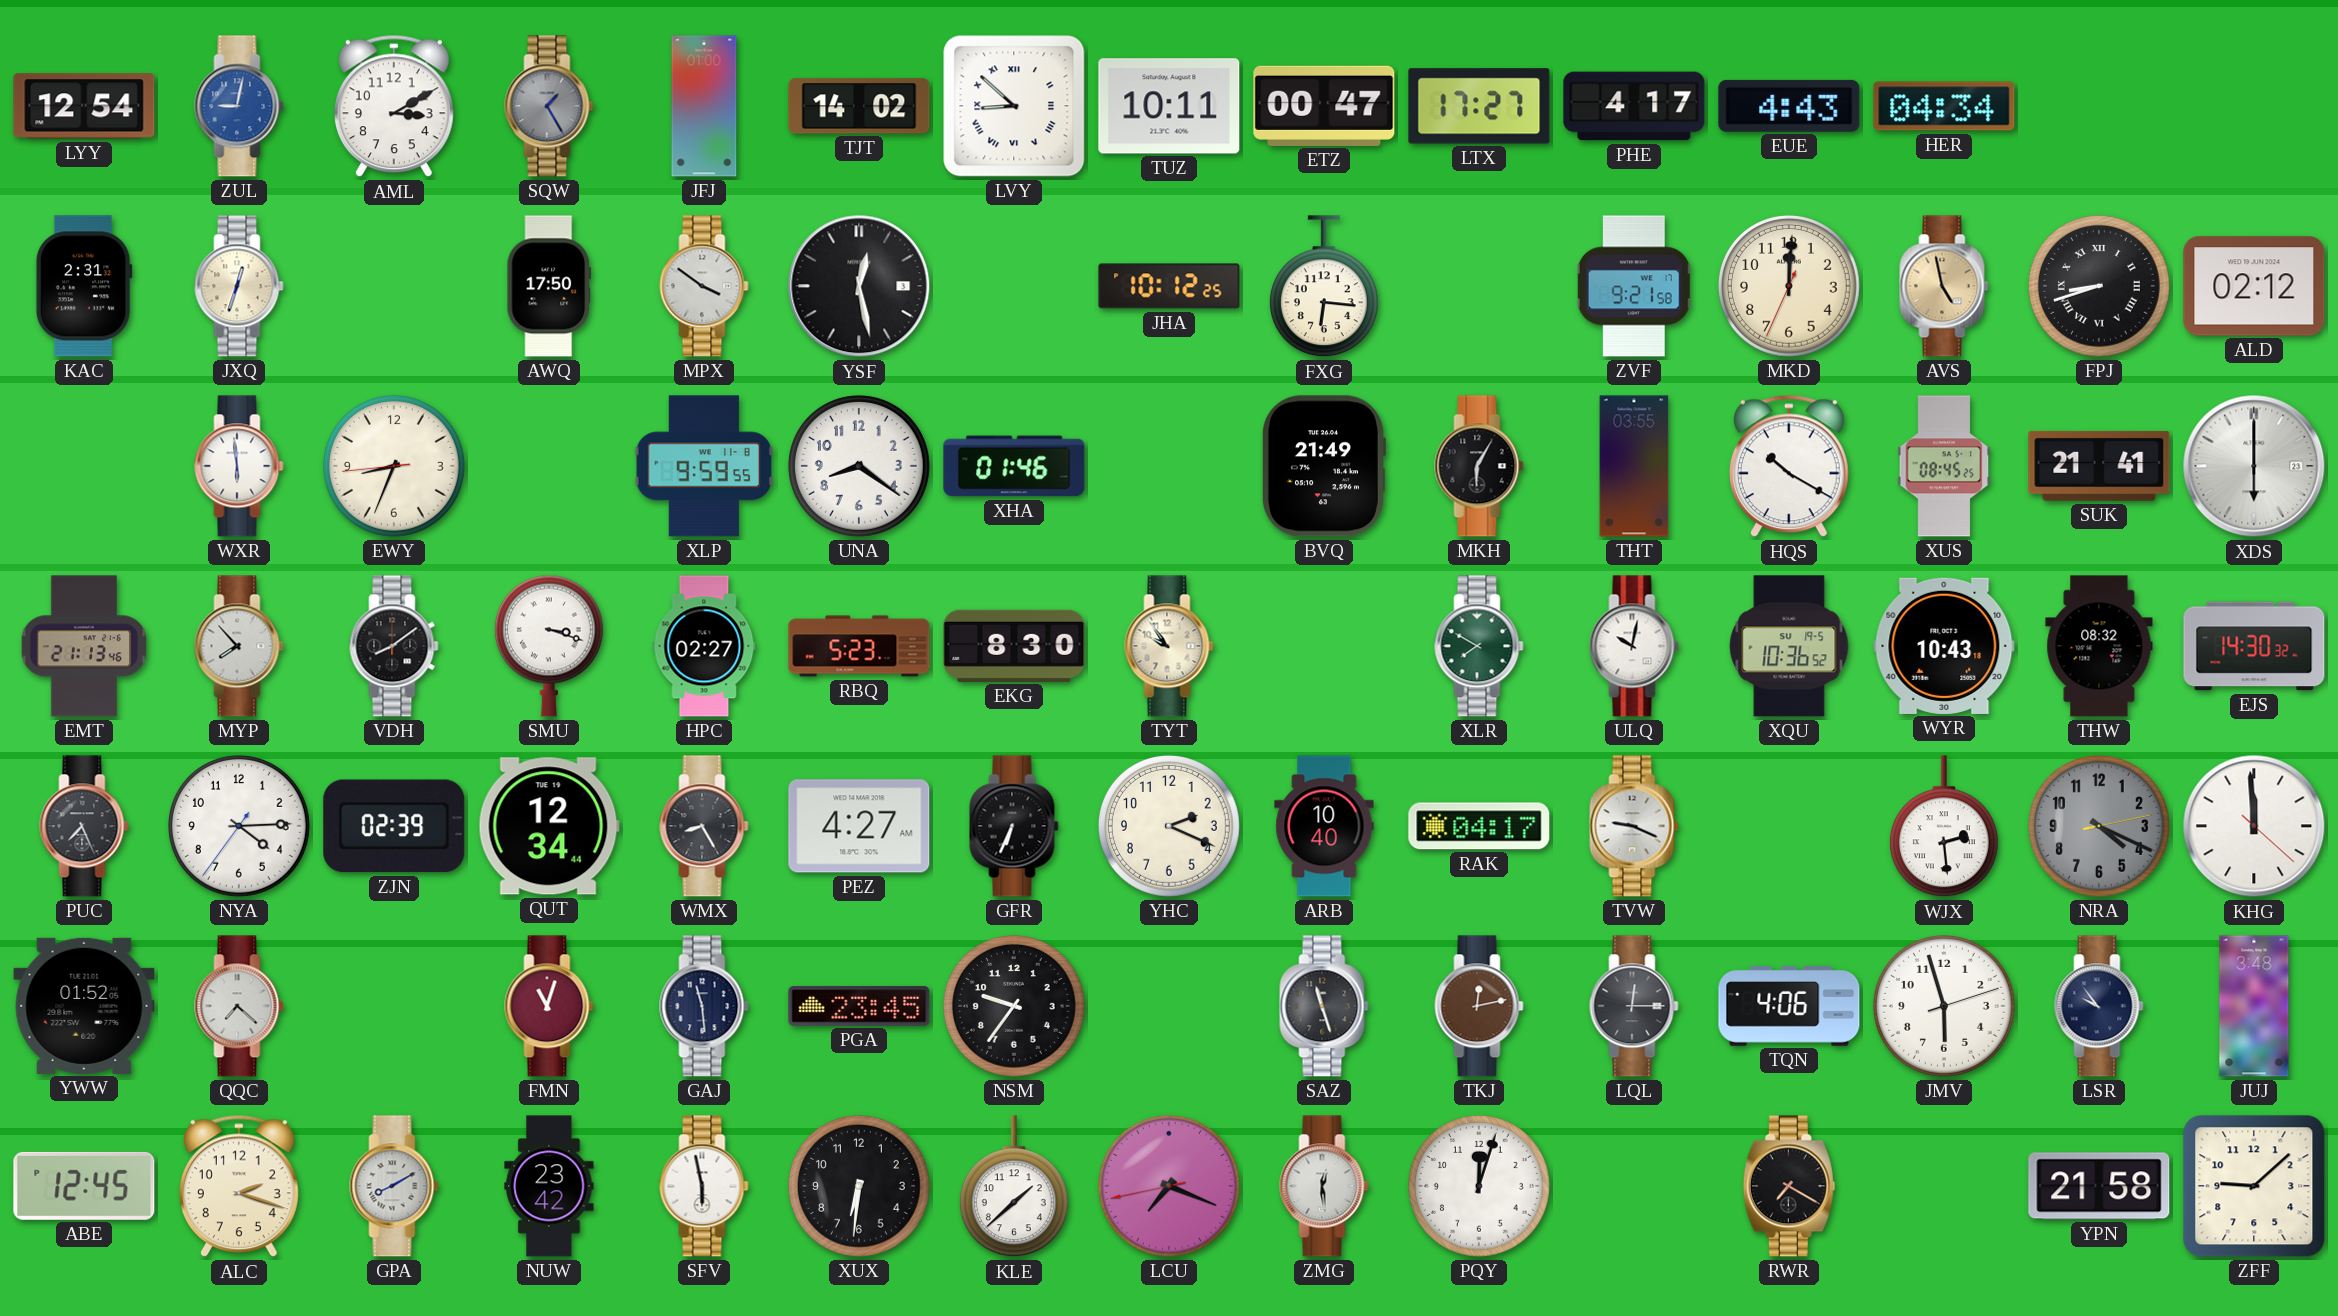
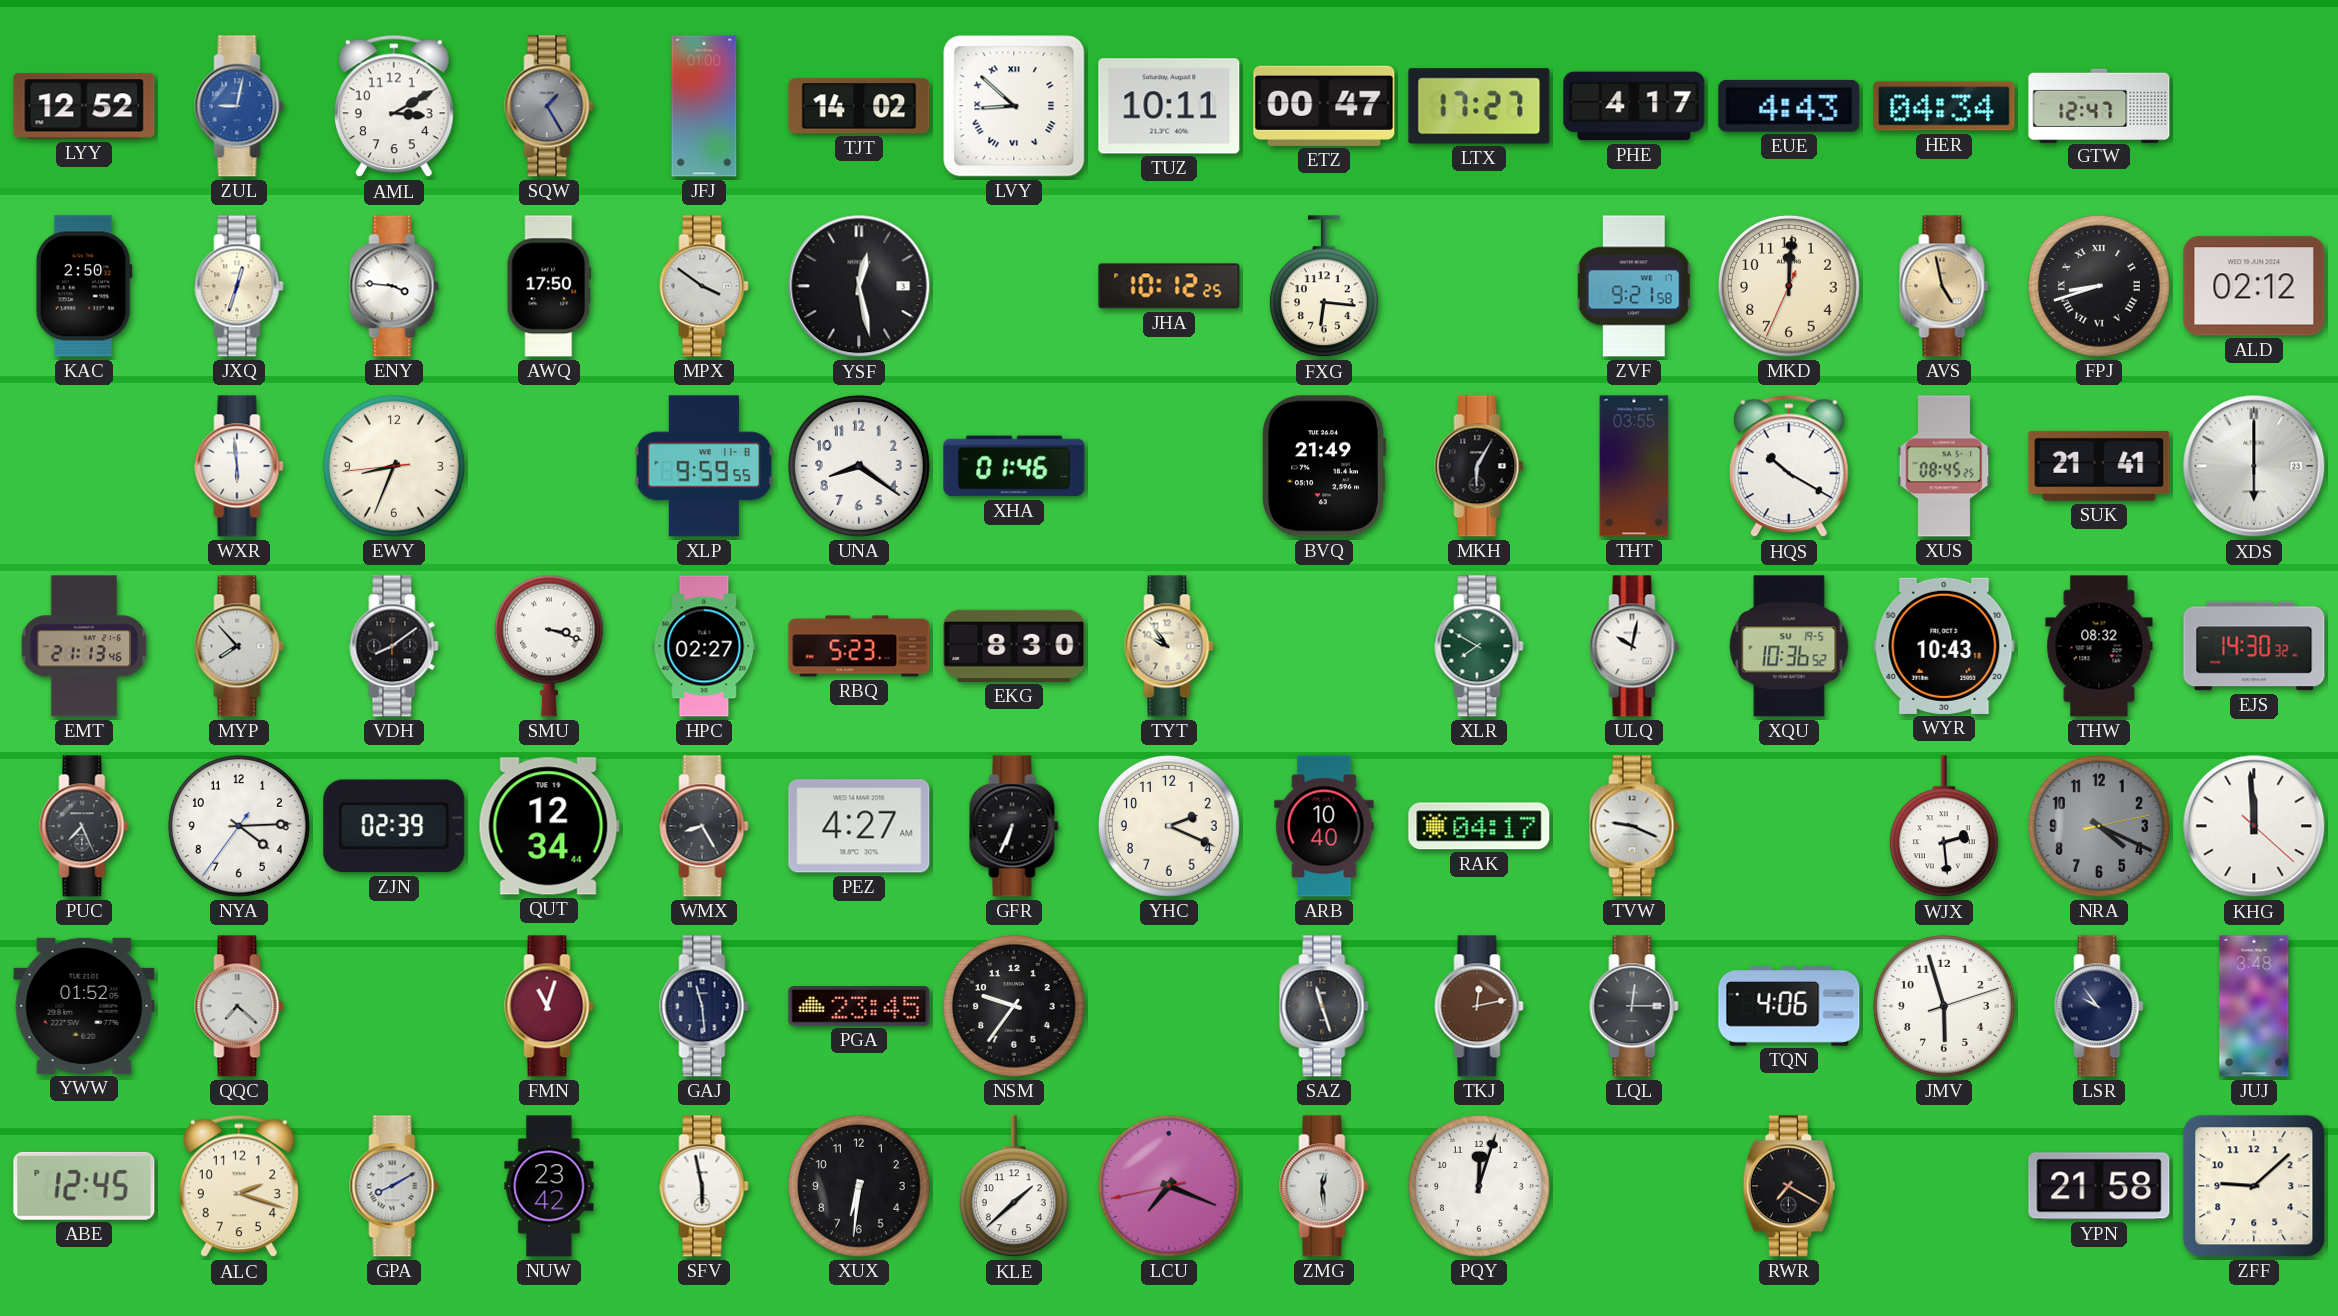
LYY: 12:54 -> 12:52
GTW: none -> 12:47
KAC: 2:31 -> 2:50
ENY: none -> 3:46
